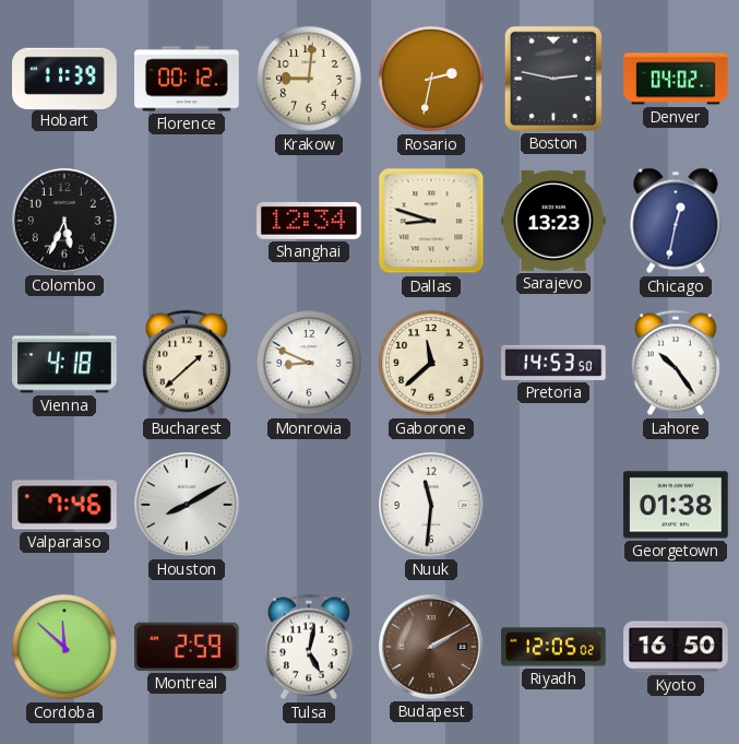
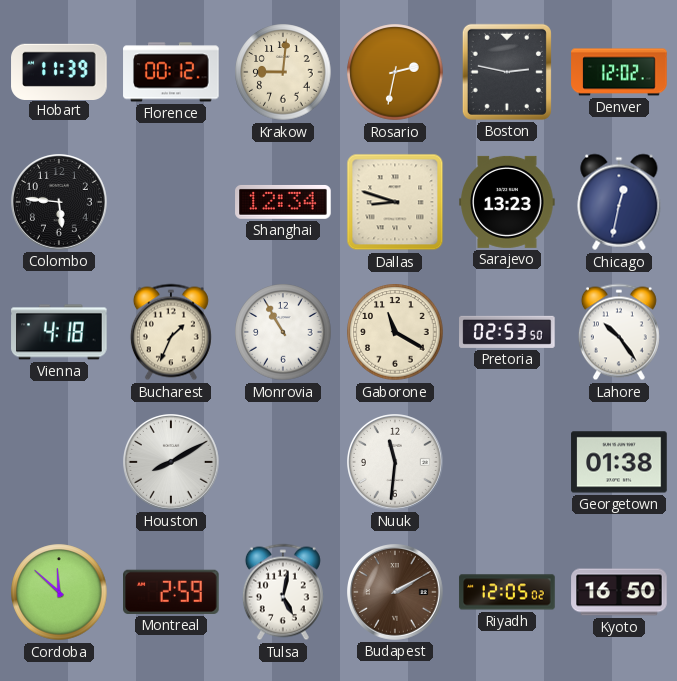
Denver: 04:02 -> 12:02
Colombo: 5:34 -> 5:46
Bucharest: 1:38 -> 1:34
Monrovia: 8:49 -> 10:55
Gaborone: 11:38 -> 11:20
Pretoria: 14:53 -> 02:53
Valparaiso: 7:46 -> none
